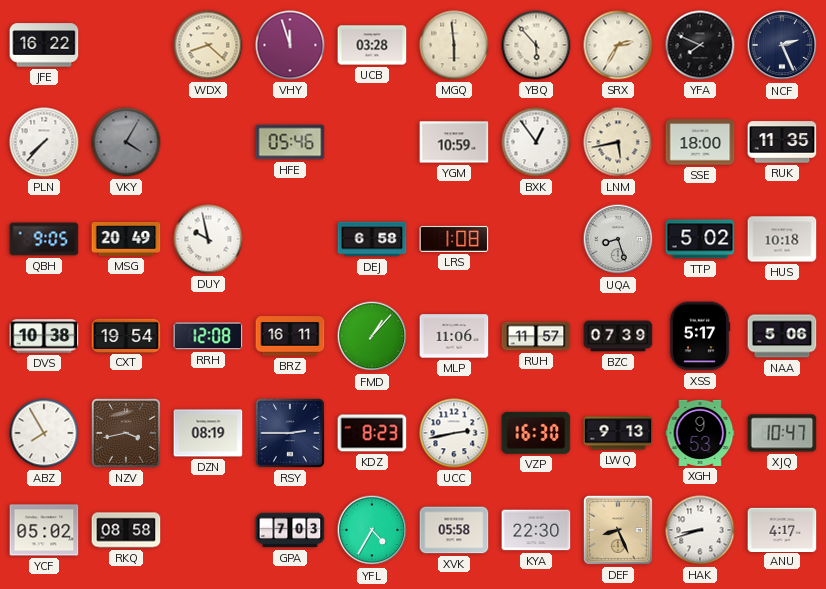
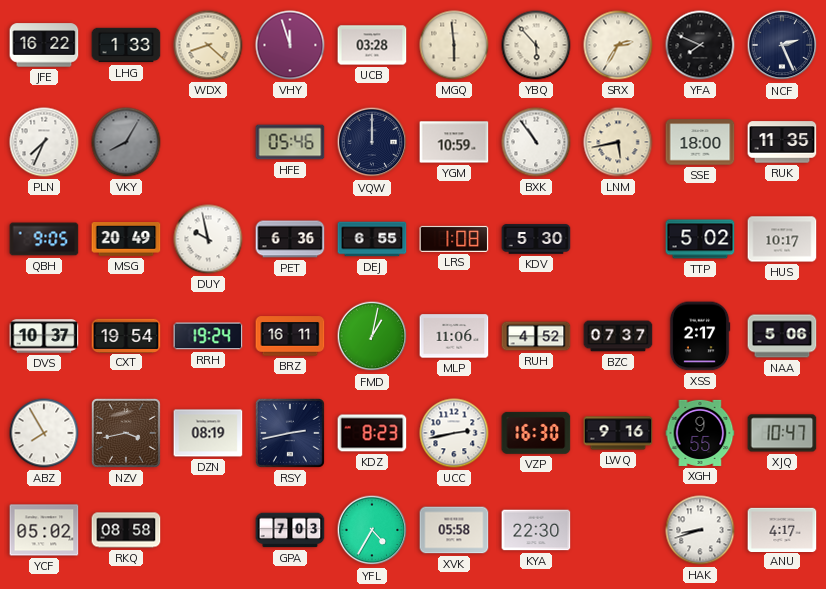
LHG: none -> 1:33
PLN: 7:37 -> 7:34
VKY: 4:05 -> 8:05
VQW: none -> 12:00
BXK: 12:54 -> 10:54
PET: none -> 6:36
DEJ: 6:58 -> 6:55
KDV: none -> 5:30
UQA: 8:27 -> none
HUS: 10:18 -> 10:17
DVS: 10:38 -> 10:37
RRH: 12:08 -> 19:24
FMD: 1:07 -> 1:02
RUH: 11:57 -> 4:52
BZC: 07:39 -> 07:37
XSS: 5:17 -> 2:17
RSY: 2:45 -> 2:43
LWQ: 9:13 -> 9:16
XGH: 9:53 -> 9:55
DEF: 8:26 -> none
